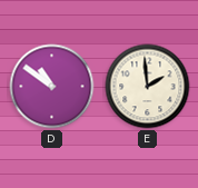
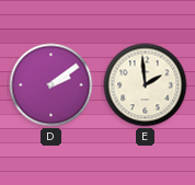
D: 10:51 -> 2:09
